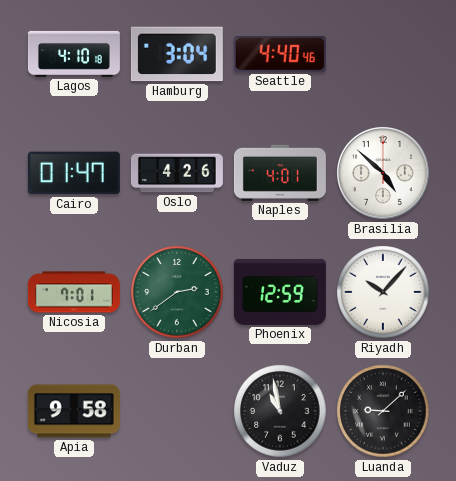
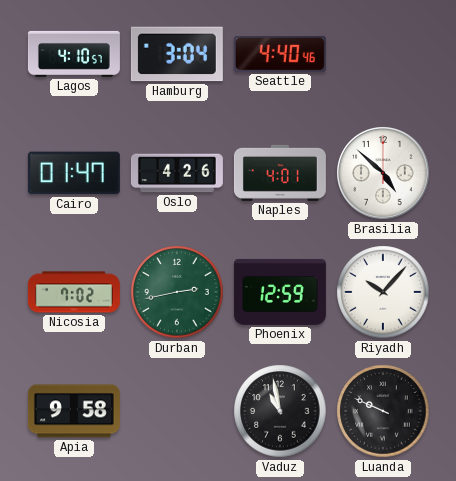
Lagos: 4:10:18 -> 4:10:57
Nicosia: 7:01 -> 7:02
Durban: 2:39 -> 2:43
Luanda: 9:08 -> 9:49
